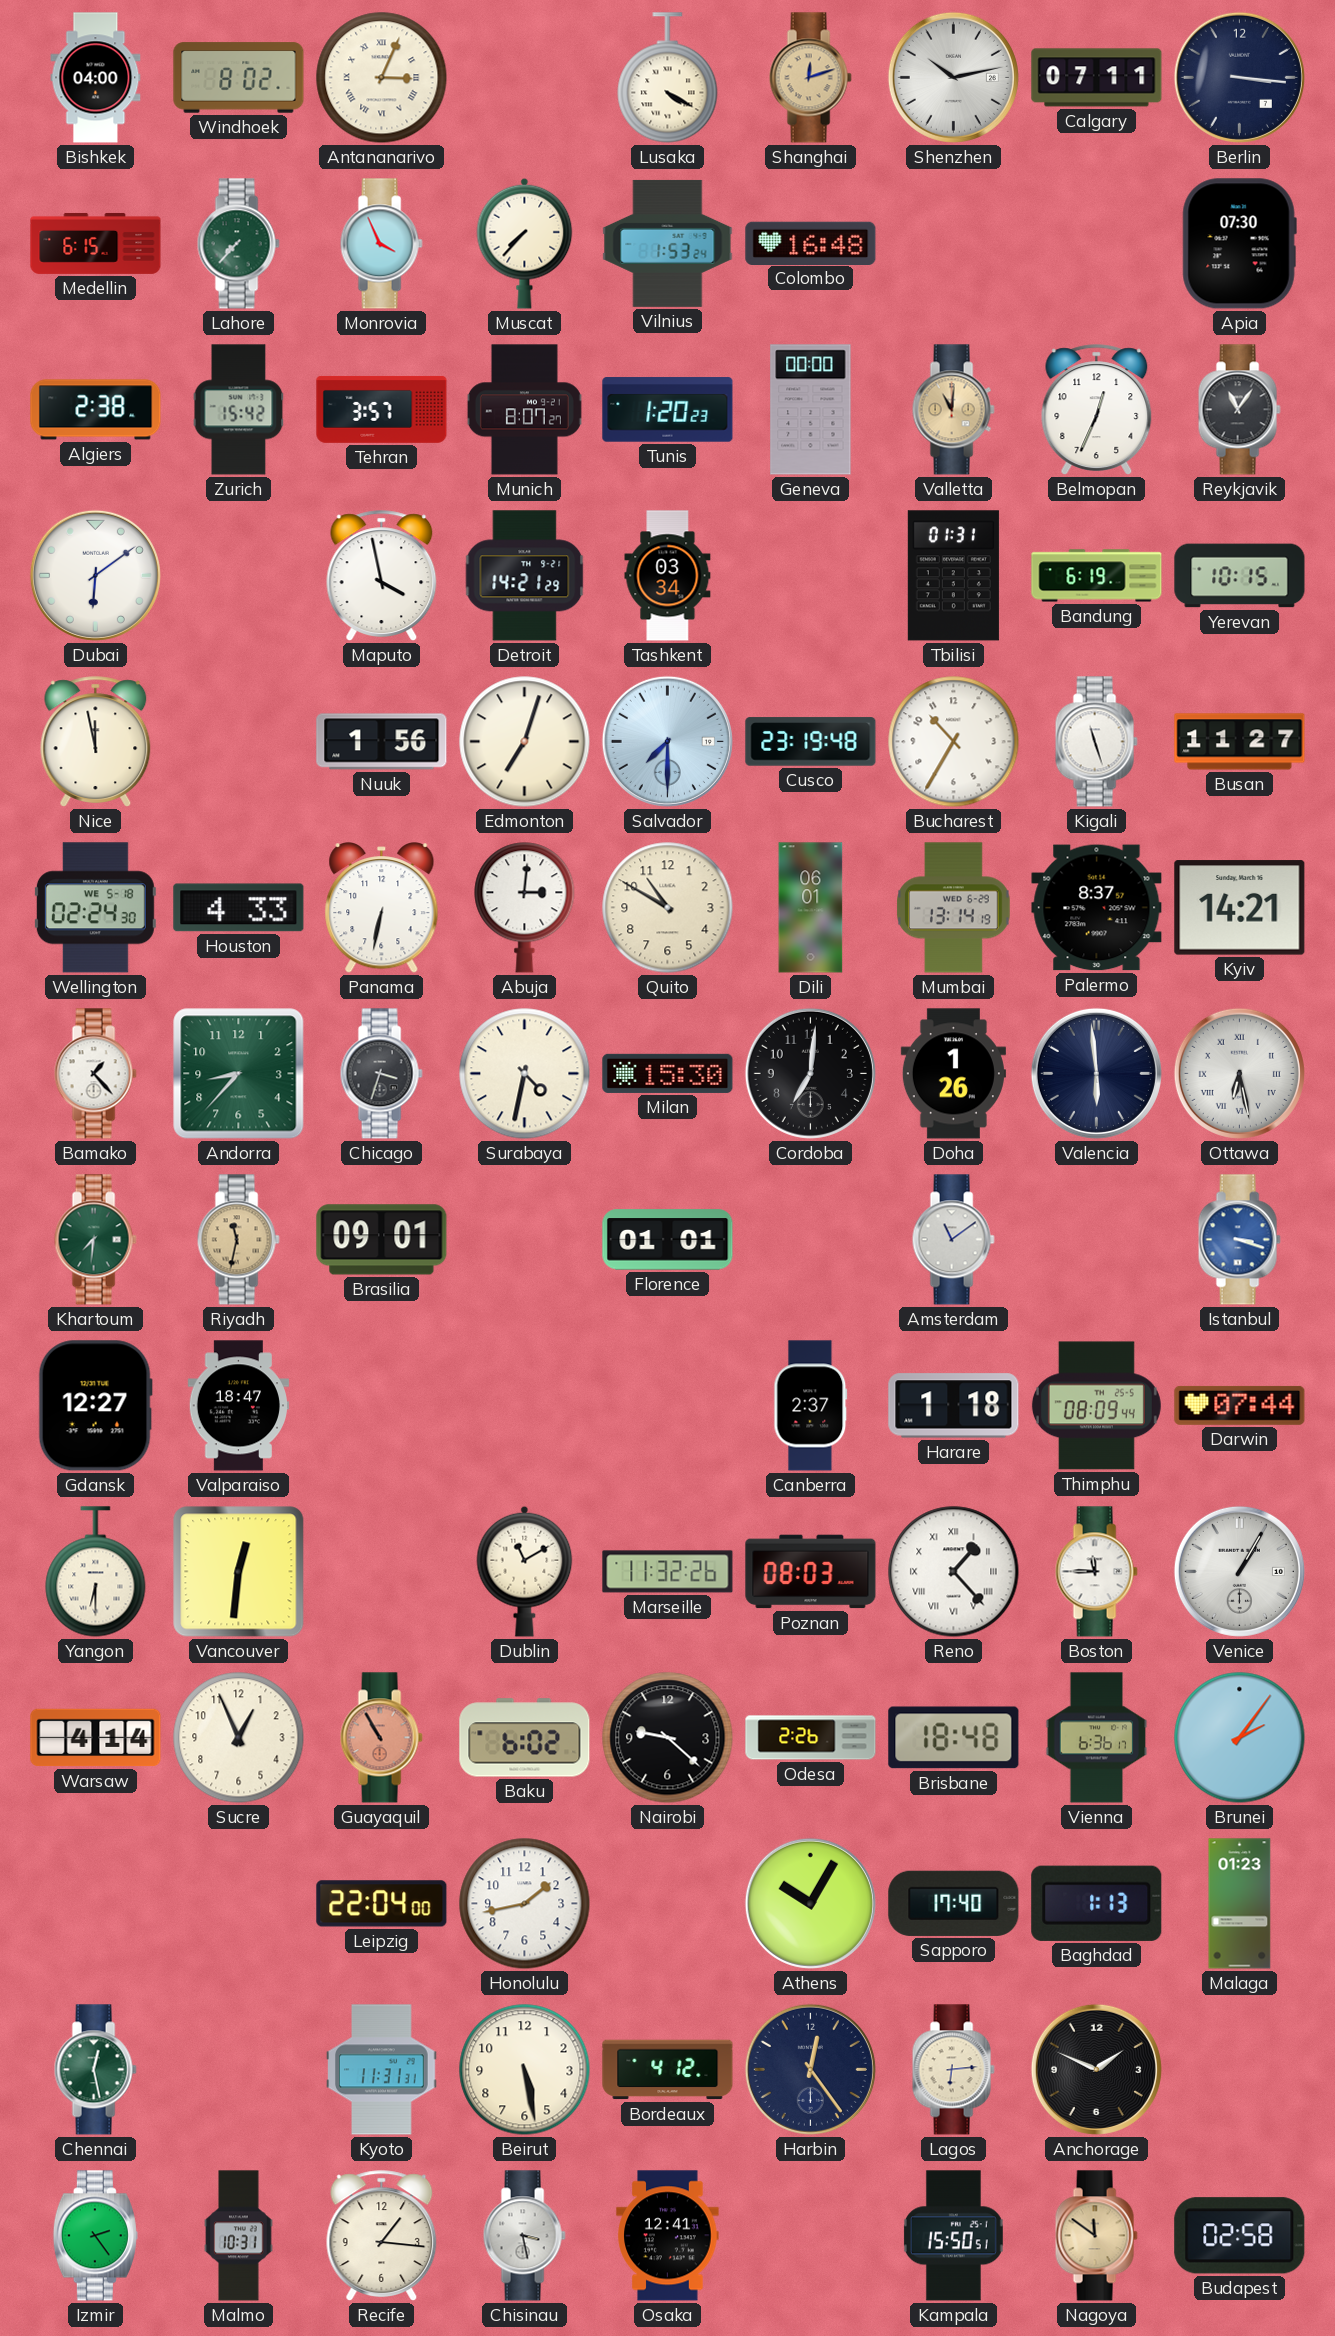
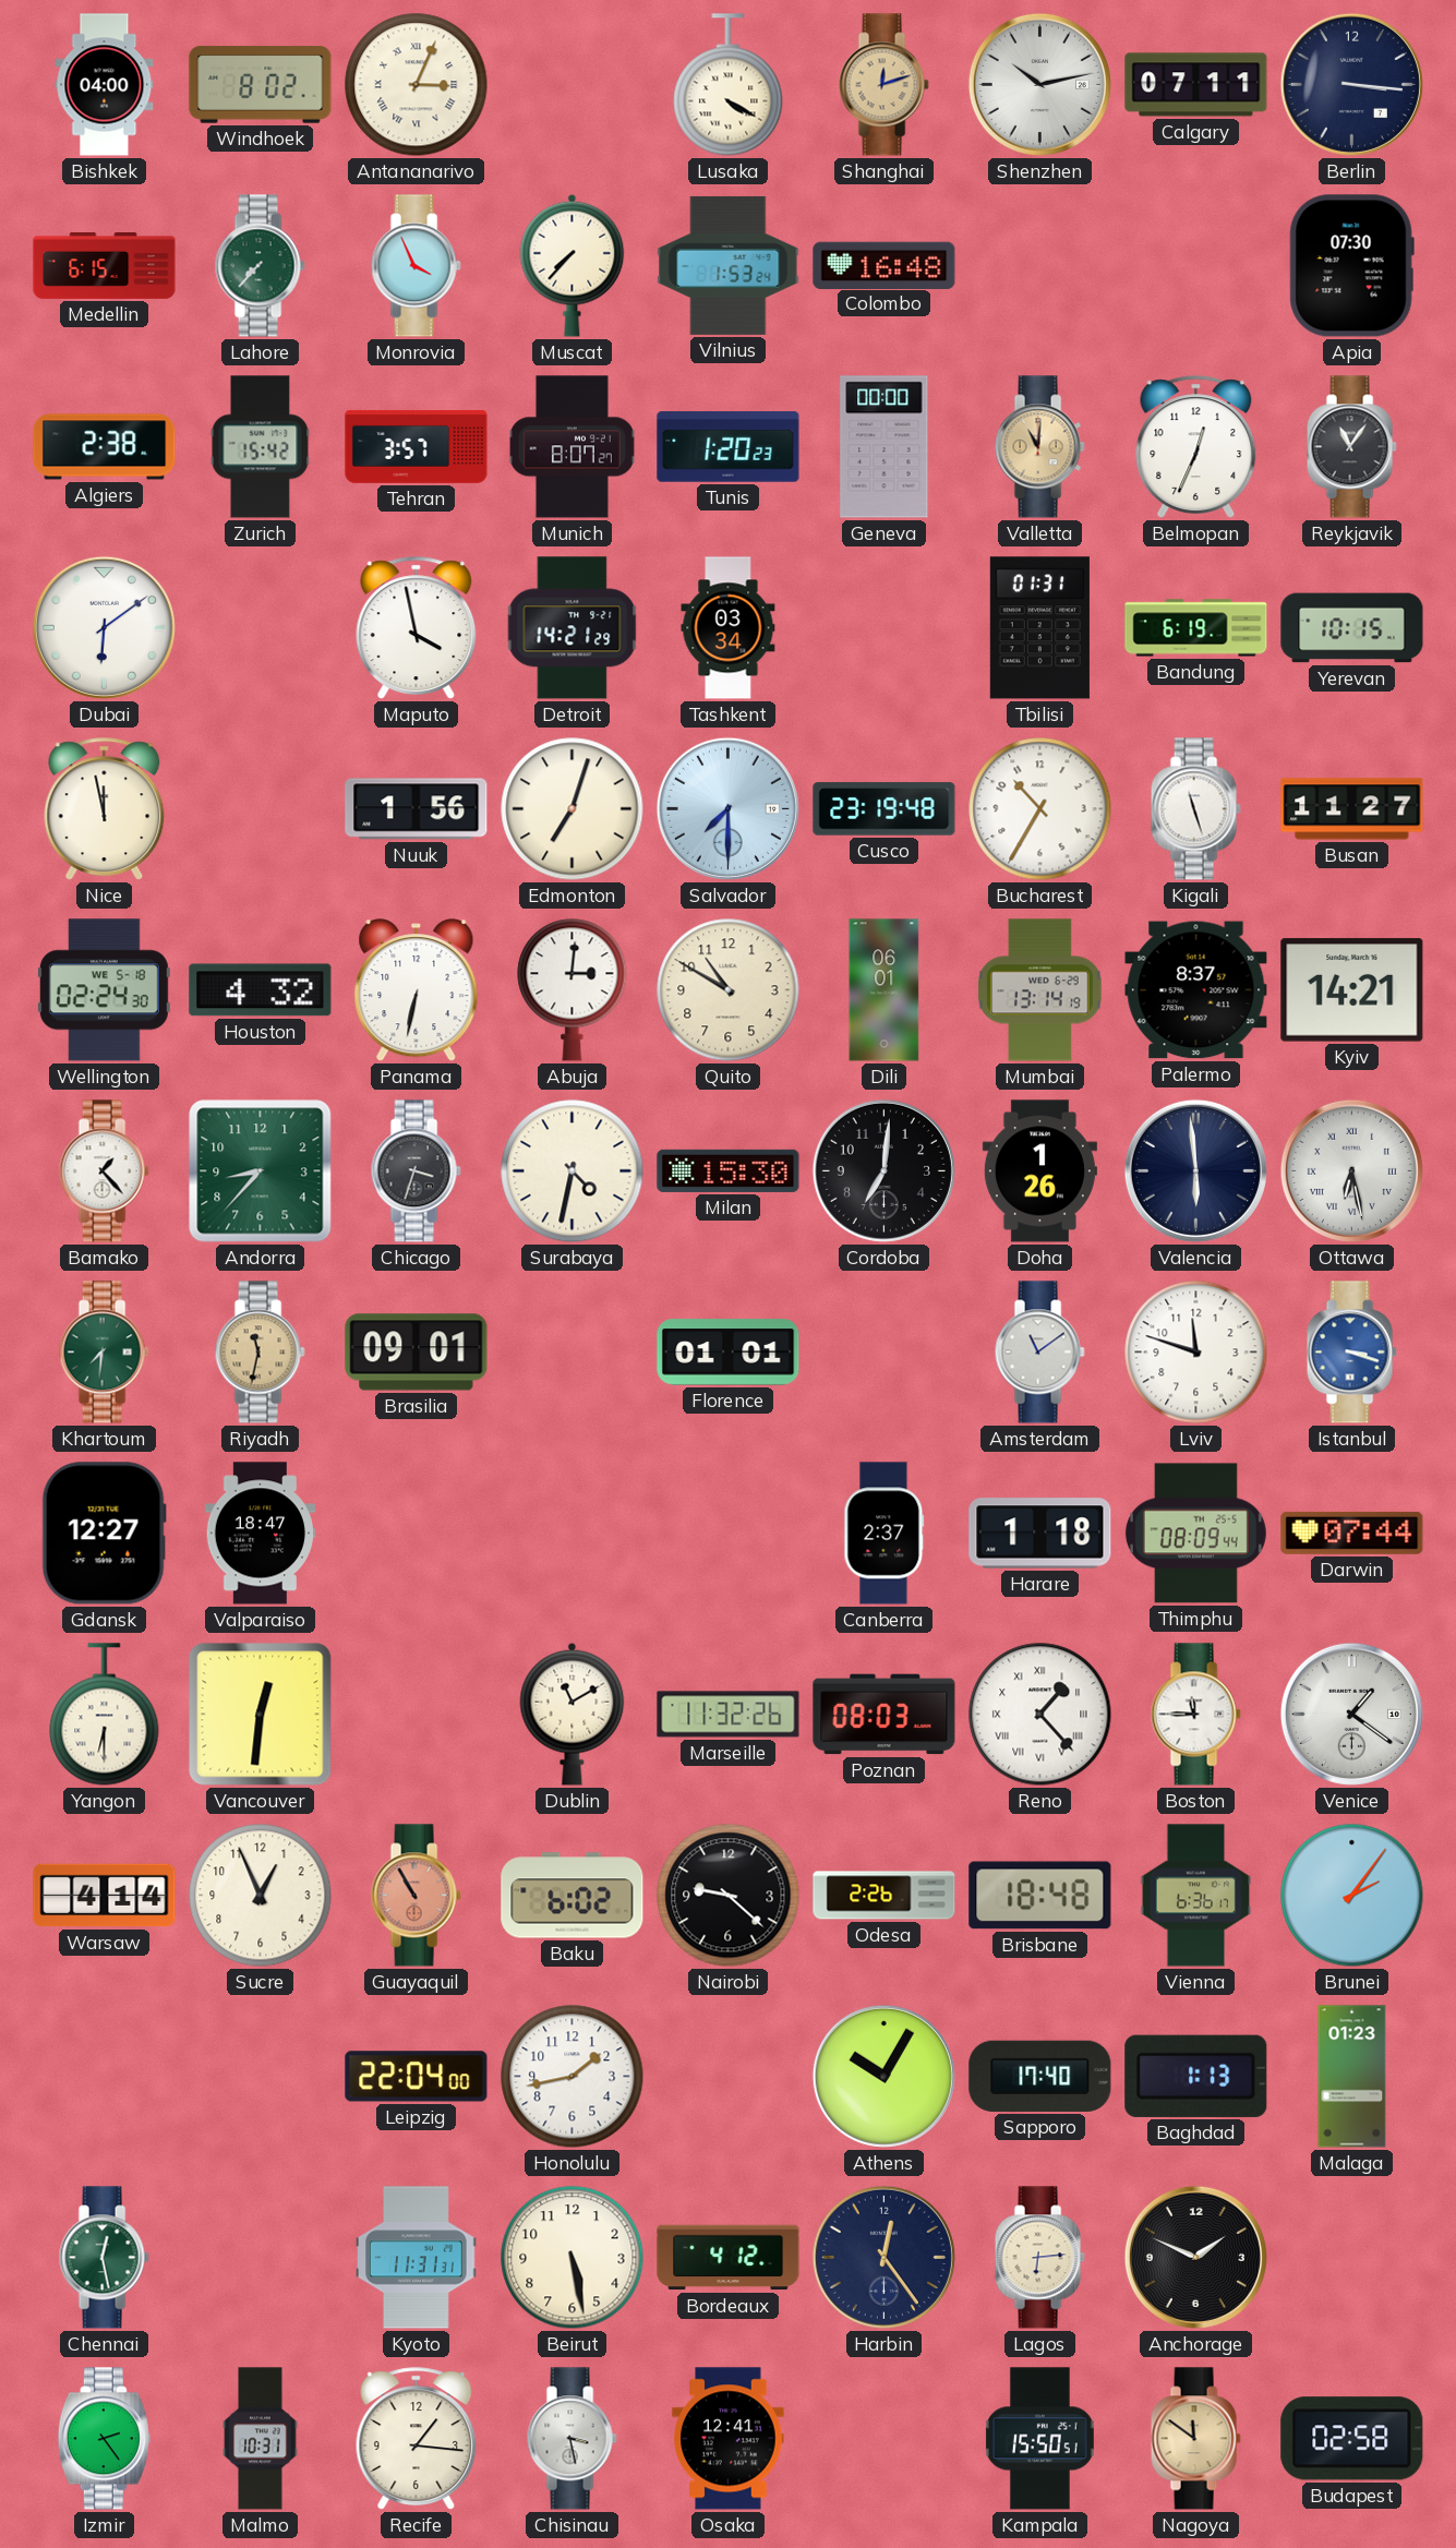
Houston: 4:33 -> 4:32
Lviv: none -> 11:48
Venice: 1:05 -> 1:21
